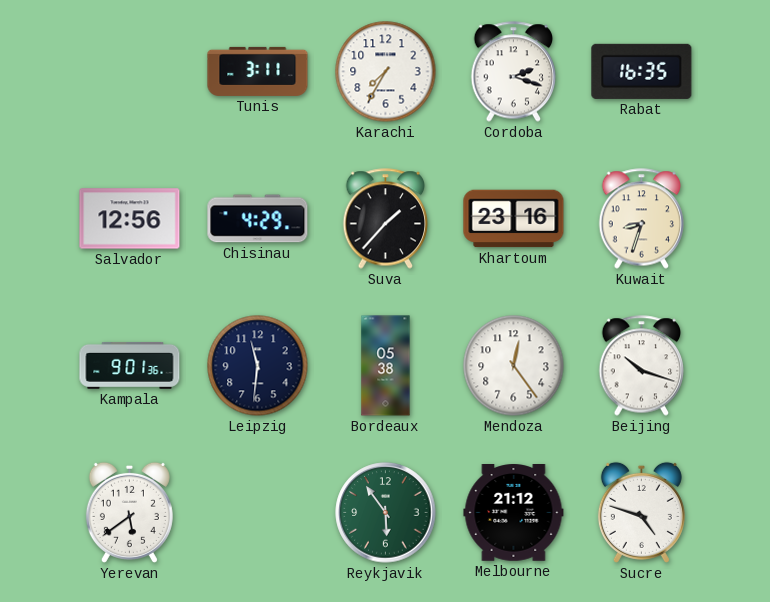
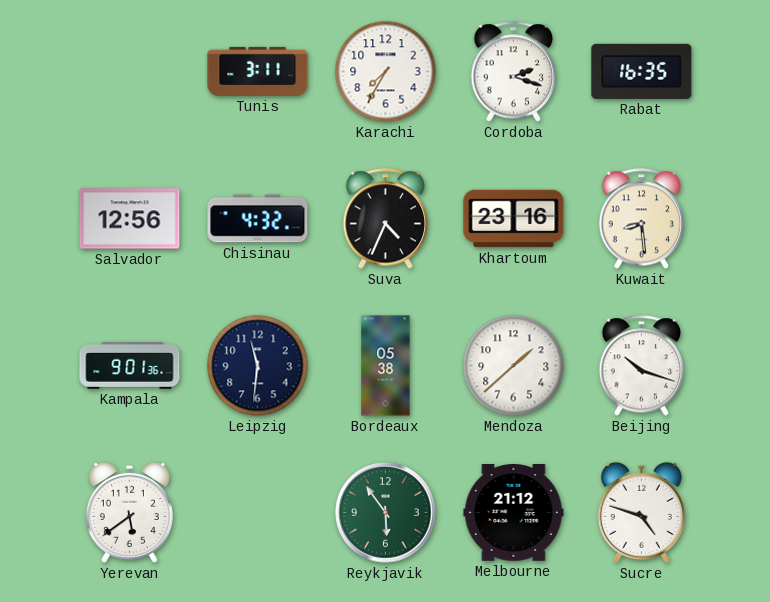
Chisinau: 4:29 -> 4:32
Suva: 1:37 -> 4:34
Kuwait: 8:33 -> 8:29
Mendoza: 12:24 -> 1:38
